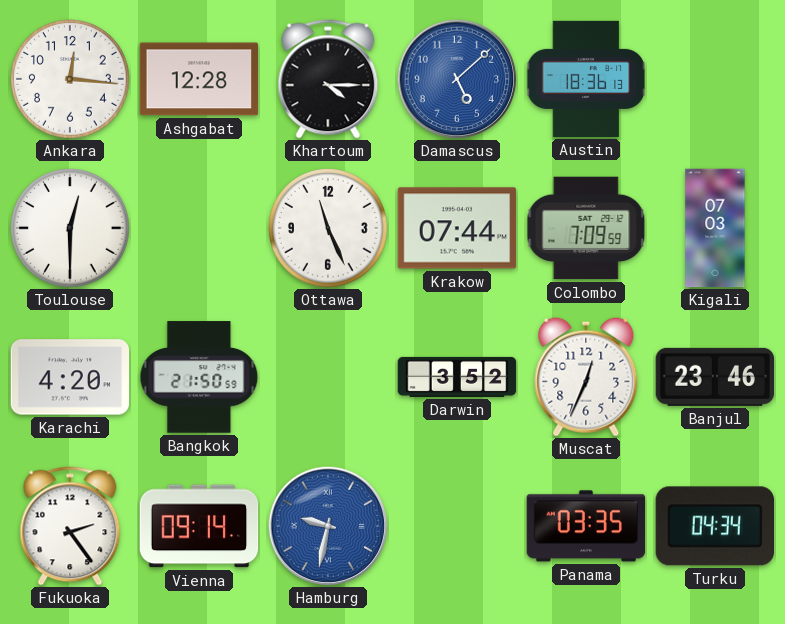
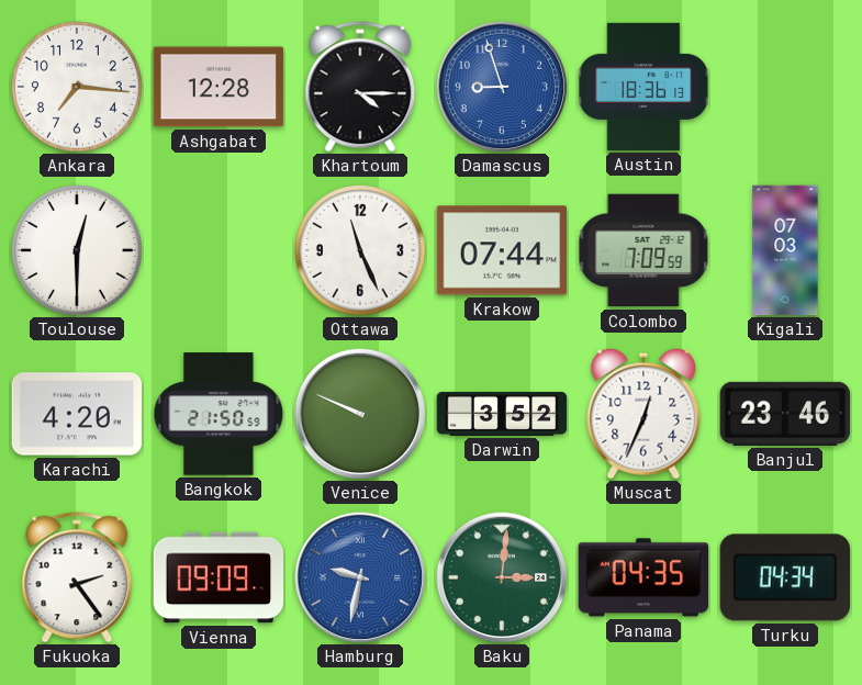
Ankara: 12:16 -> 7:16
Damascus: 5:08 -> 8:57
Venice: none -> 9:49
Vienna: 09:14 -> 09:09
Baku: none -> 3:01
Panama: 03:35 -> 04:35
